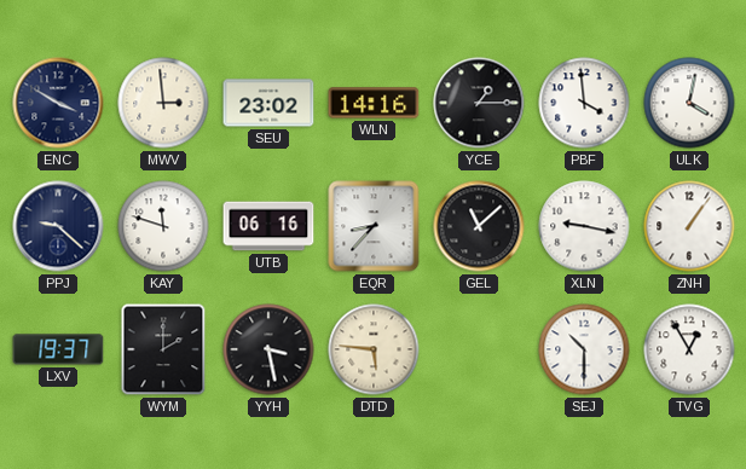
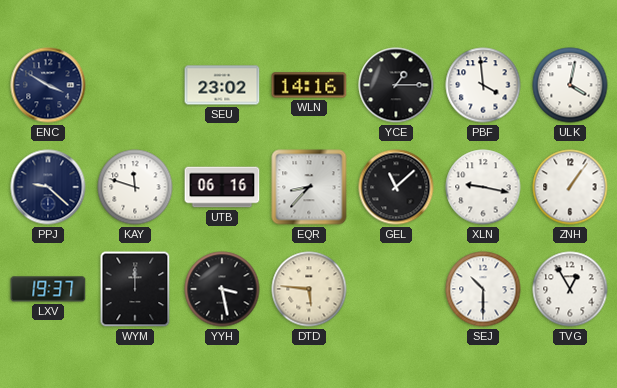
MWV: 2:59 -> none
WYM: 2:00 -> 12:00
